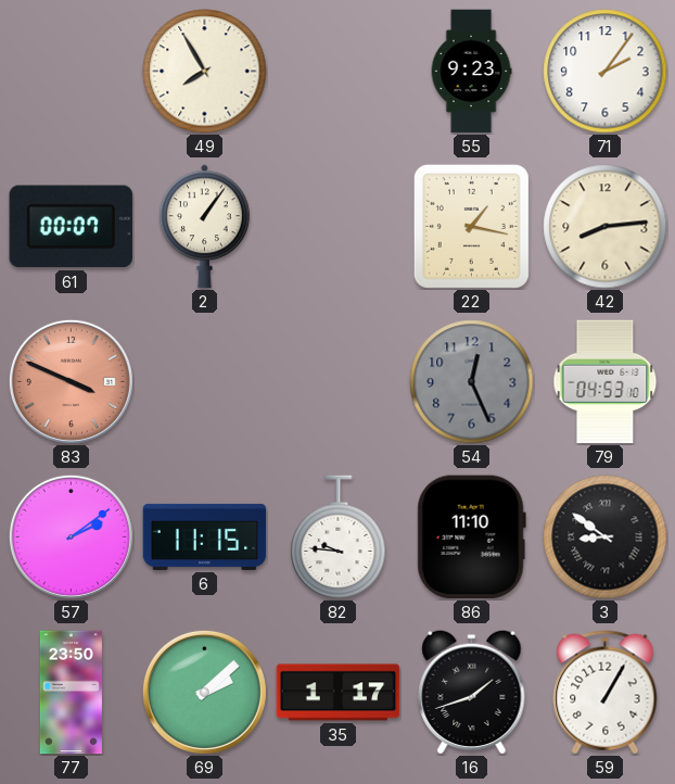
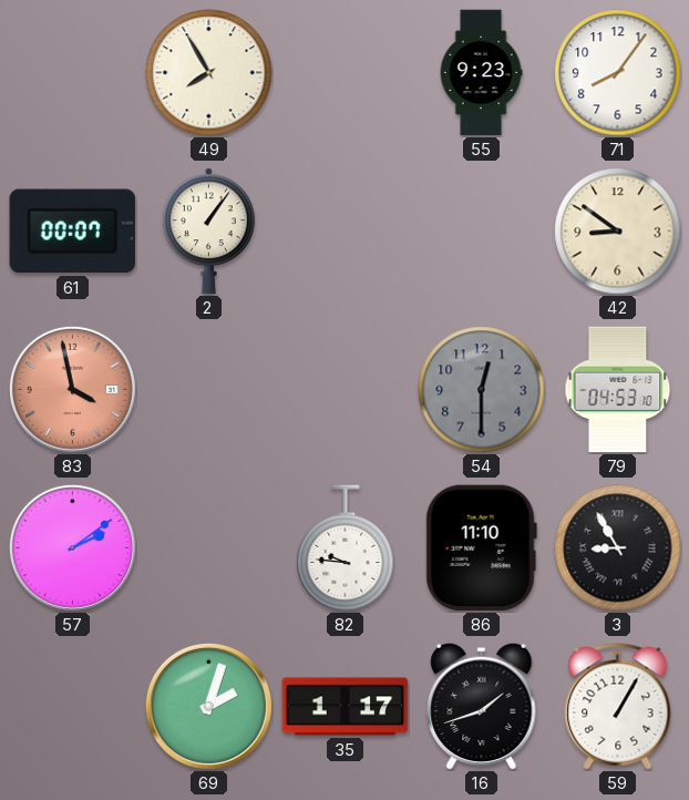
71: 2:06 -> 8:06
22: 1:17 -> none
42: 8:14 -> 8:51
83: 3:49 -> 3:58
54: 12:26 -> 12:30
6: 11:15 -> none
3: 8:51 -> 8:55
77: 23:50 -> none
69: 2:08 -> 2:03
